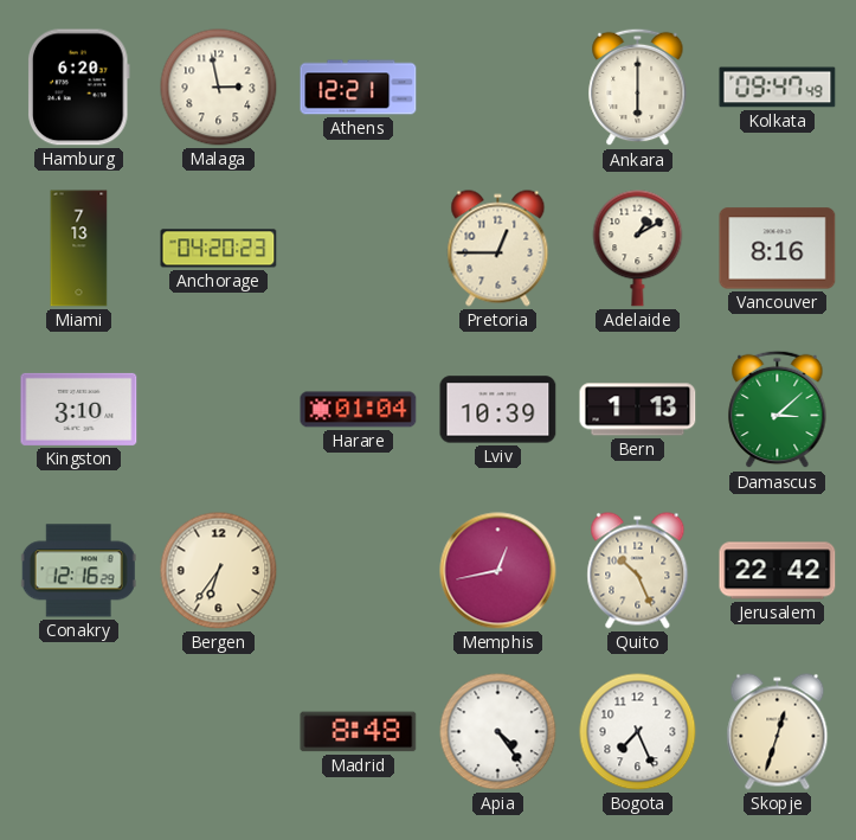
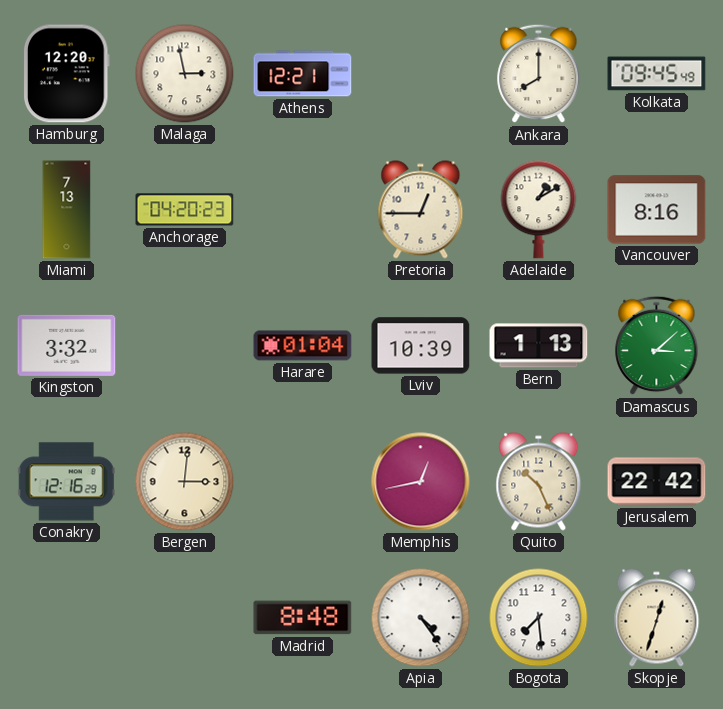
Hamburg: 6:20 -> 12:20
Ankara: 6:00 -> 8:00
Kolkata: 09:47 -> 09:45
Kingston: 3:10 -> 3:32
Bergen: 6:36 -> 3:01
Bogota: 7:26 -> 7:29
